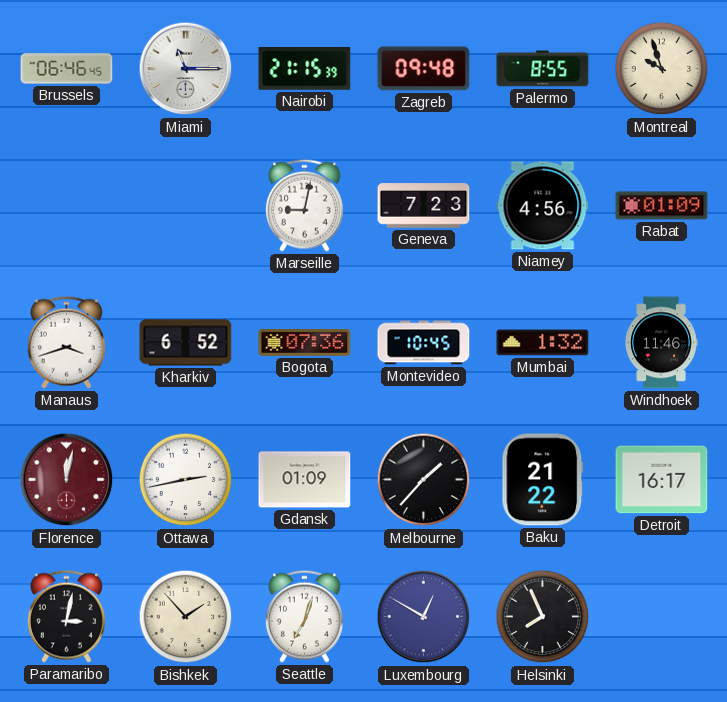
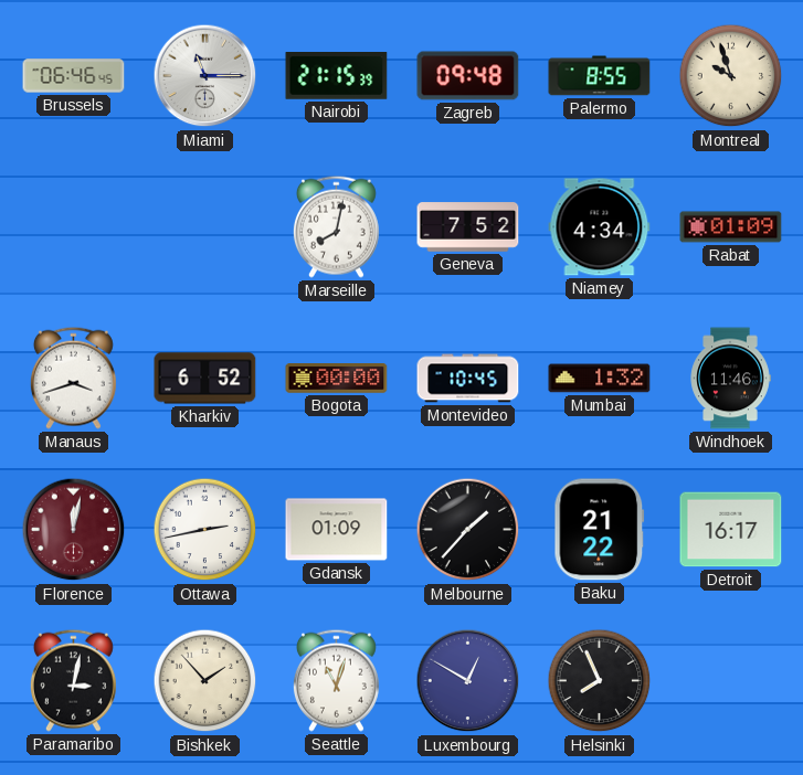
Marseille: 9:02 -> 8:02
Geneva: 7:23 -> 7:52
Niamey: 4:56 -> 4:34
Bogota: 07:36 -> 00:00
Seattle: 7:03 -> 11:03
